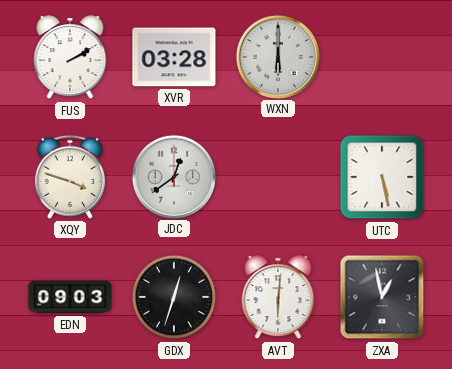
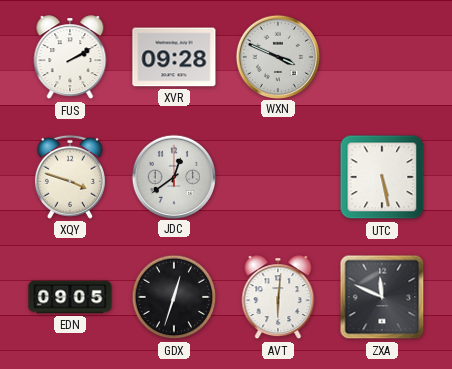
XVR: 03:28 -> 09:28
WXN: 6:00 -> 3:49
EDN: 09:03 -> 09:05
ZXA: 12:58 -> 11:49
